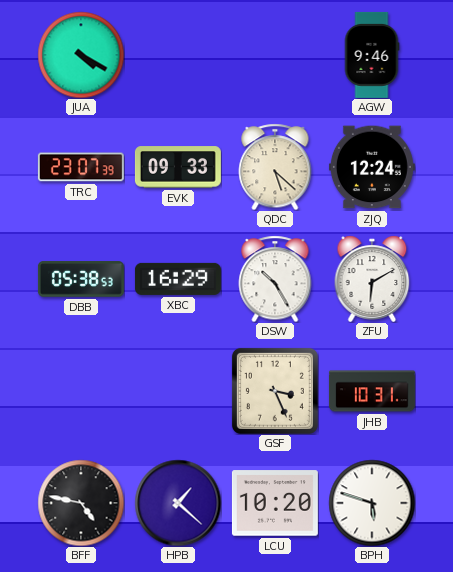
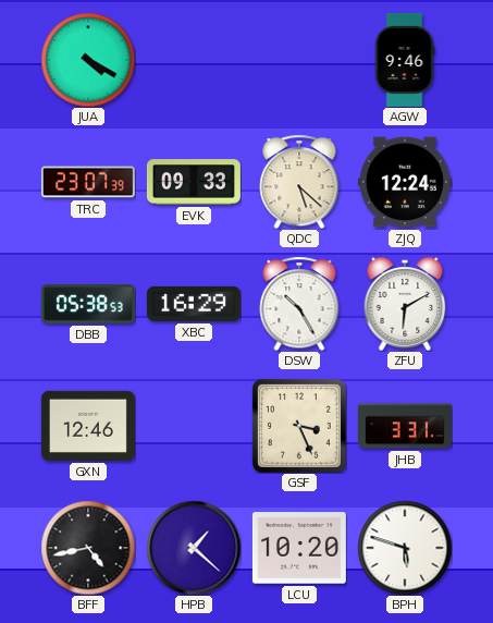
GXN: none -> 12:46
JHB: 10:31 -> 3:31
BFF: 4:47 -> 4:43
